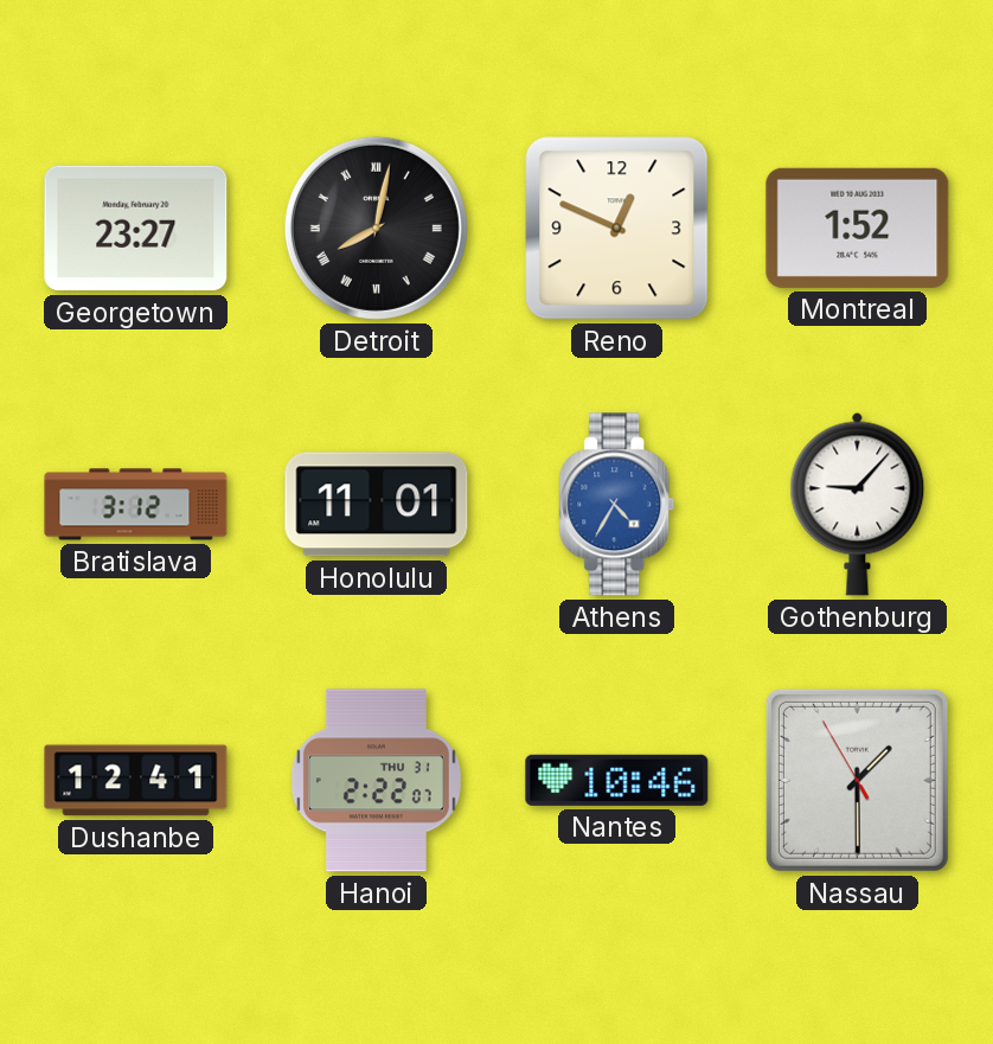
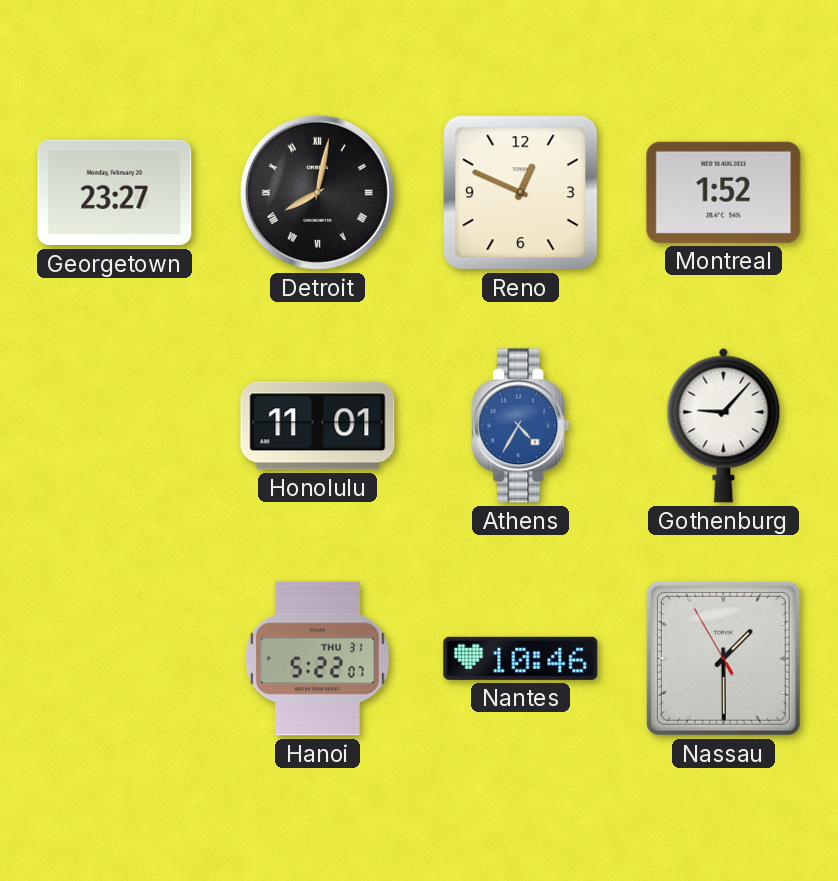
Bratislava: 3:12 -> none
Dushanbe: 12:41 -> none
Hanoi: 2:22 -> 5:22
